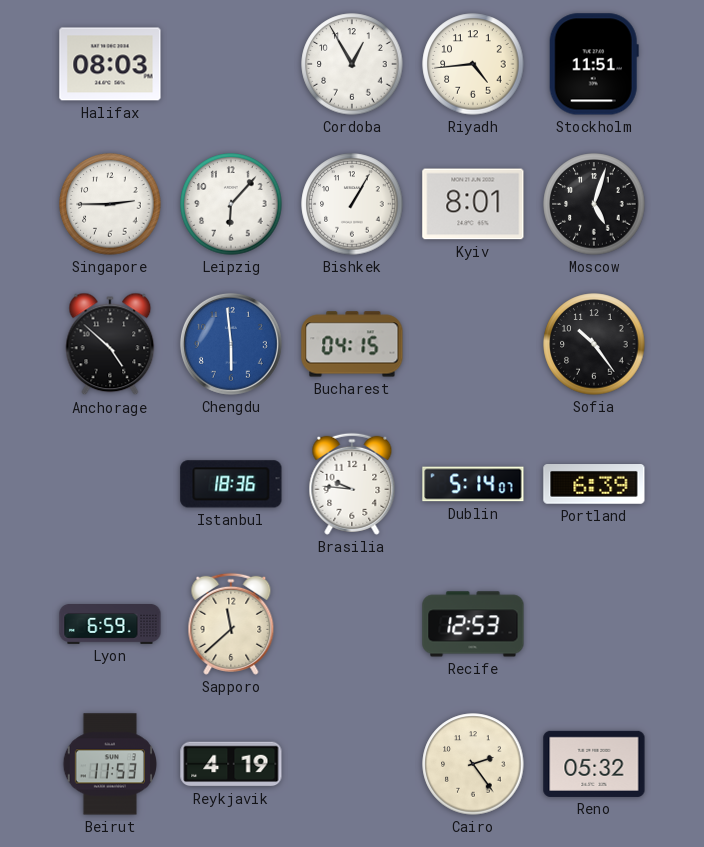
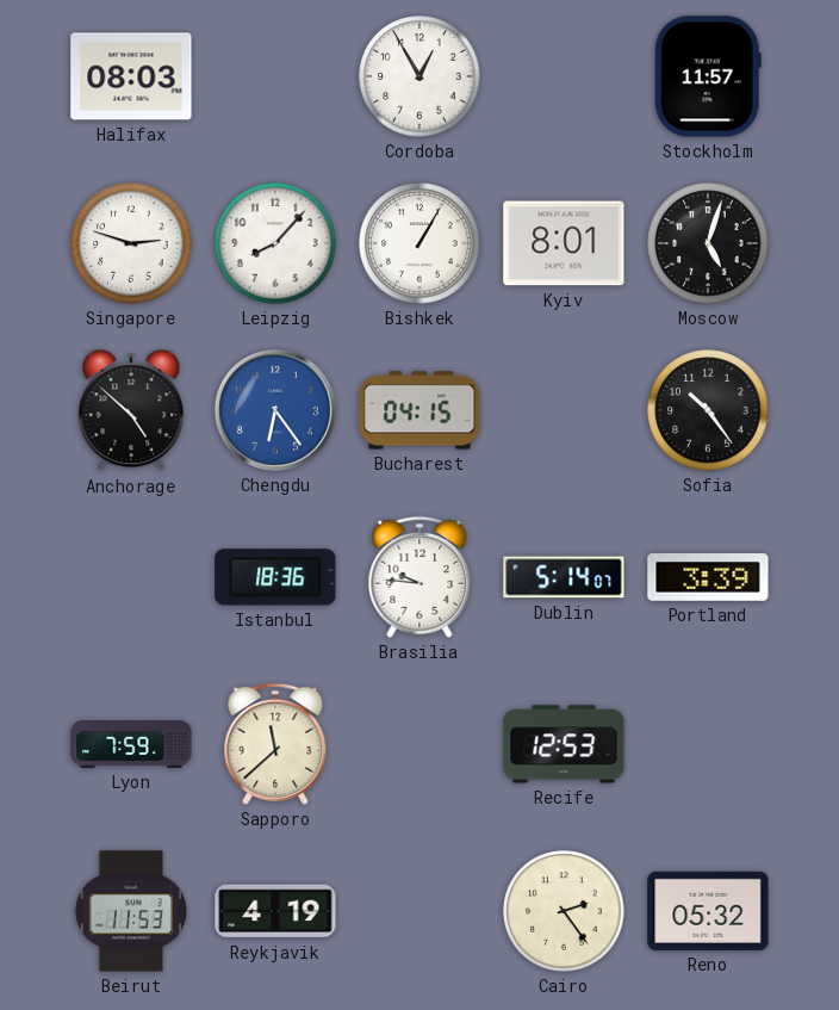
Riyadh: 4:44 -> none
Stockholm: 11:51 -> 11:57
Singapore: 2:45 -> 2:48
Leipzig: 6:07 -> 8:07
Chengdu: 5:59 -> 6:24
Portland: 6:39 -> 3:39
Lyon: 6:59 -> 7:59
